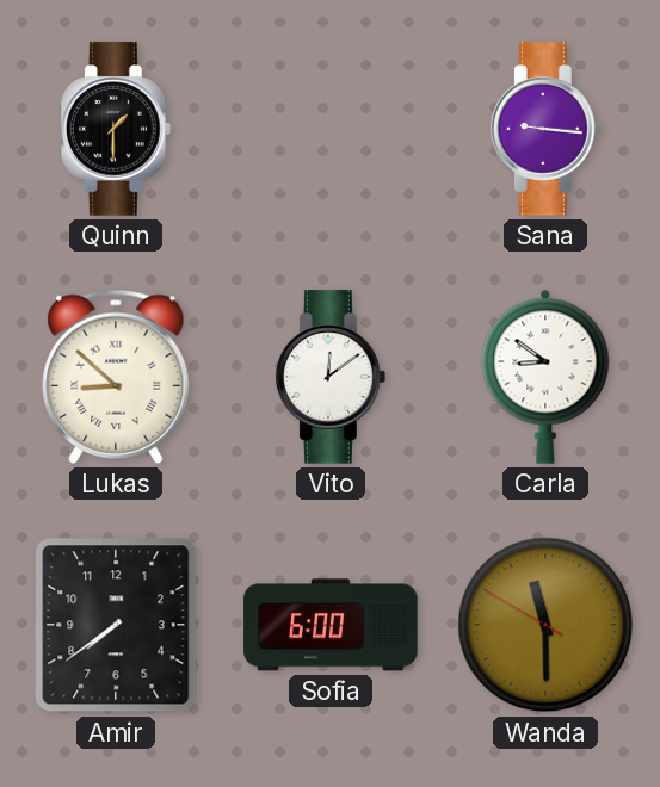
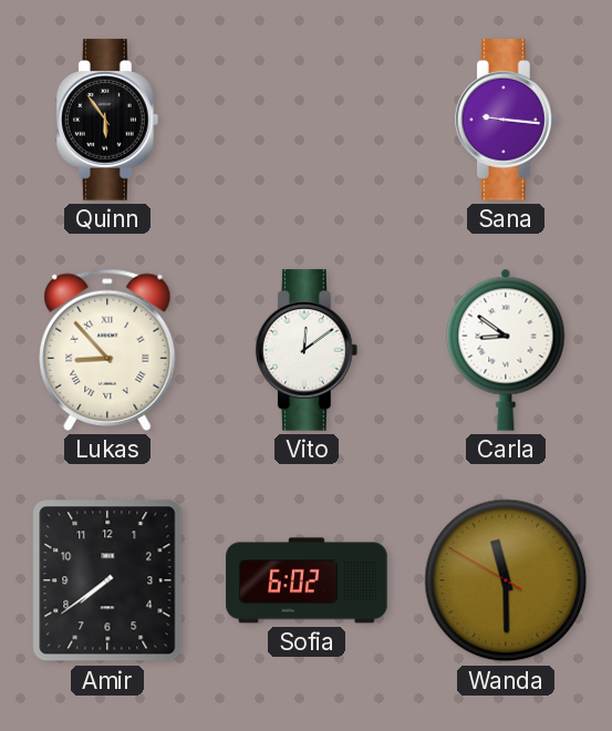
Quinn: 1:30 -> 5:54
Lukas: 8:52 -> 8:53
Sofia: 6:00 -> 6:02
